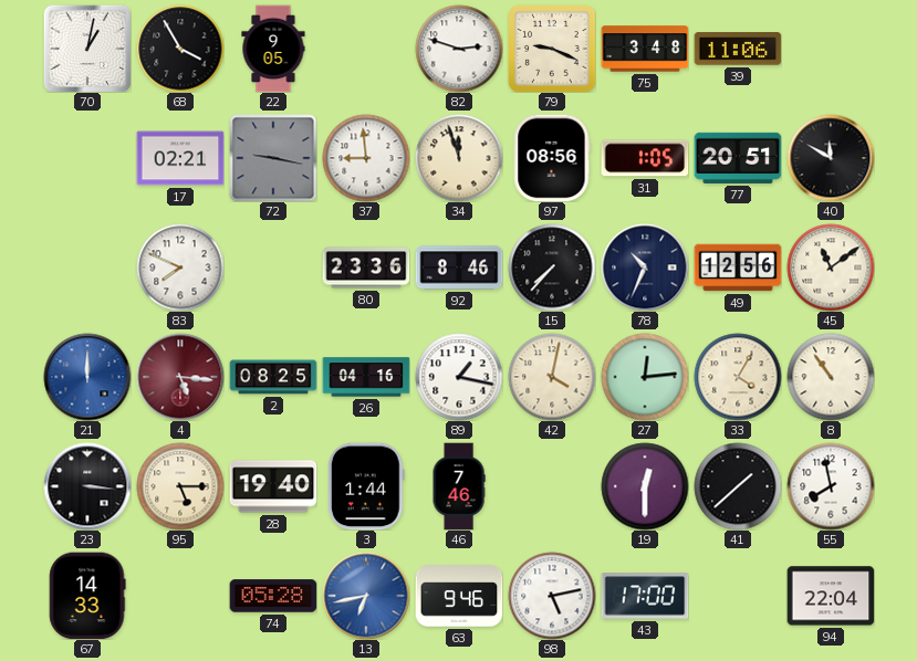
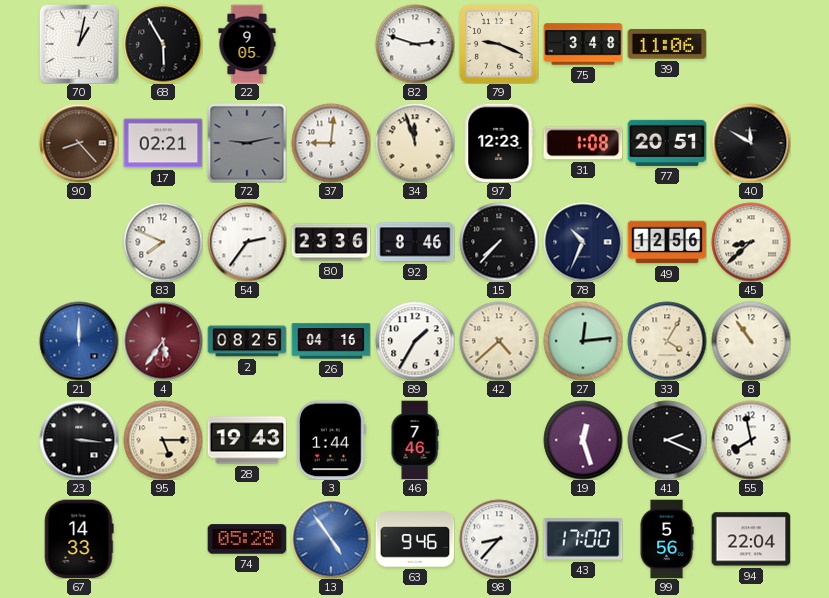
68: 3:55 -> 5:55
90: none -> 8:23
72: 9:17 -> 9:13
37: 8:59 -> 9:01
97: 08:56 -> 12:23
31: 1:05 -> 1:08
54: none -> 2:36
45: 11:09 -> 8:38
4: 5:16 -> 5:36
89: 1:17 -> 1:35
42: 4:02 -> 4:38
28: 19:40 -> 19:43
19: 12:30 -> 12:27
41: 1:38 -> 2:19
13: 6:43 -> 4:54
98: 5:13 -> 8:37
99: none -> 5:56
